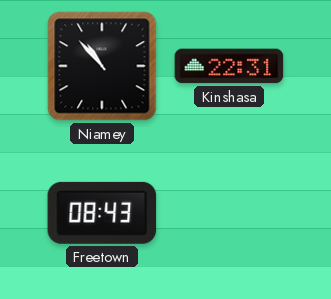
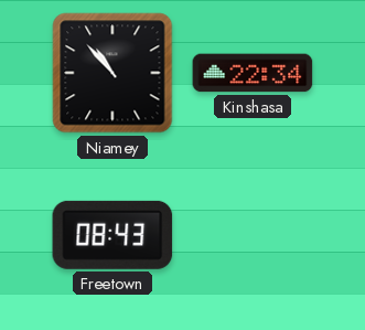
Kinshasa: 22:31 -> 22:34
